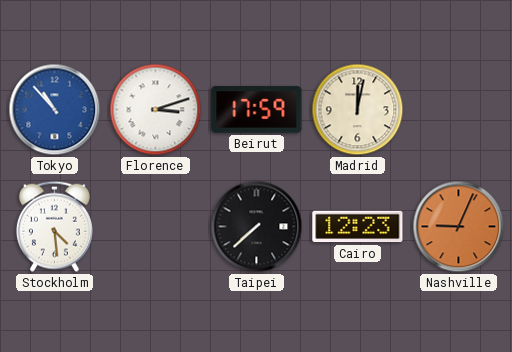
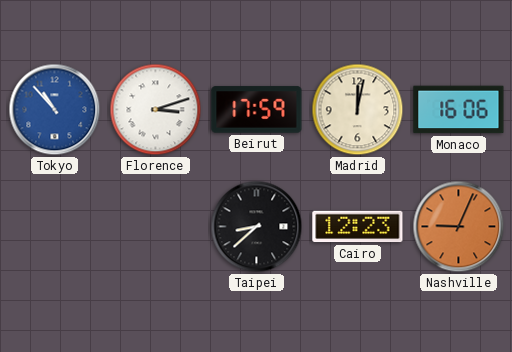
Monaco: none -> 16:06
Stockholm: 4:29 -> none
Taipei: 7:38 -> 8:38
